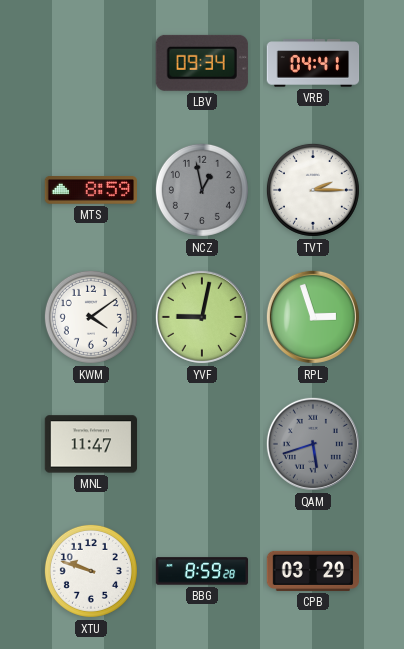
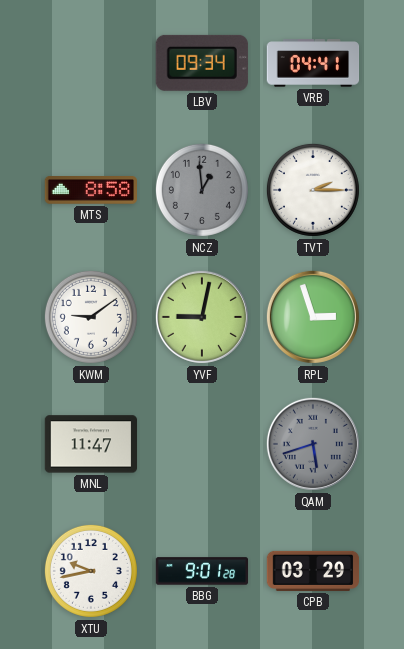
MTS: 8:59 -> 8:58
NCZ: 12:58 -> 12:59
KWM: 4:09 -> 9:09
XTU: 9:48 -> 9:43
BBG: 8:59 -> 9:01
